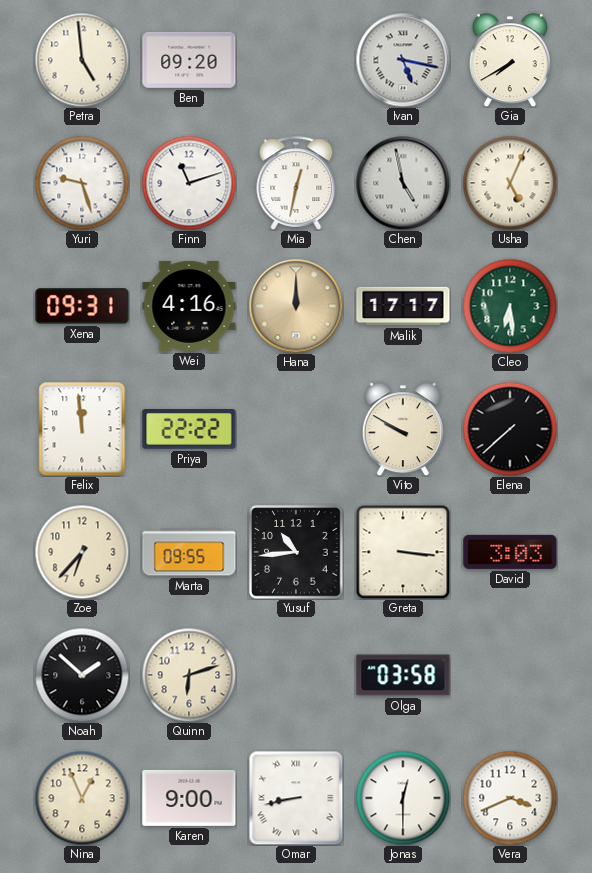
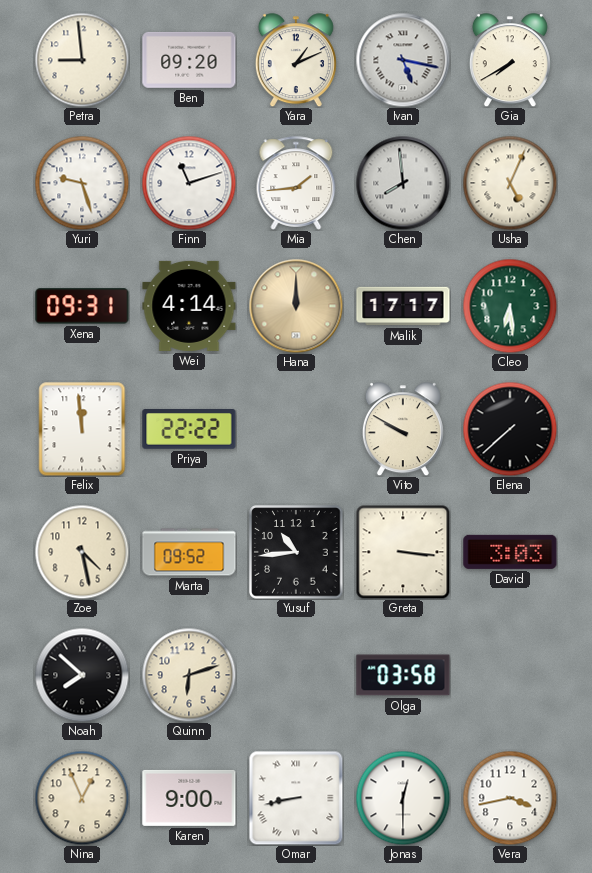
Petra: 4:59 -> 8:59
Yara: none -> 1:11
Mia: 12:32 -> 1:44
Chen: 4:58 -> 7:59
Wei: 4:16 -> 4:14
Zoe: 6:37 -> 4:28
Marta: 09:55 -> 09:52
Noah: 1:52 -> 7:52
Vera: 3:41 -> 3:43
